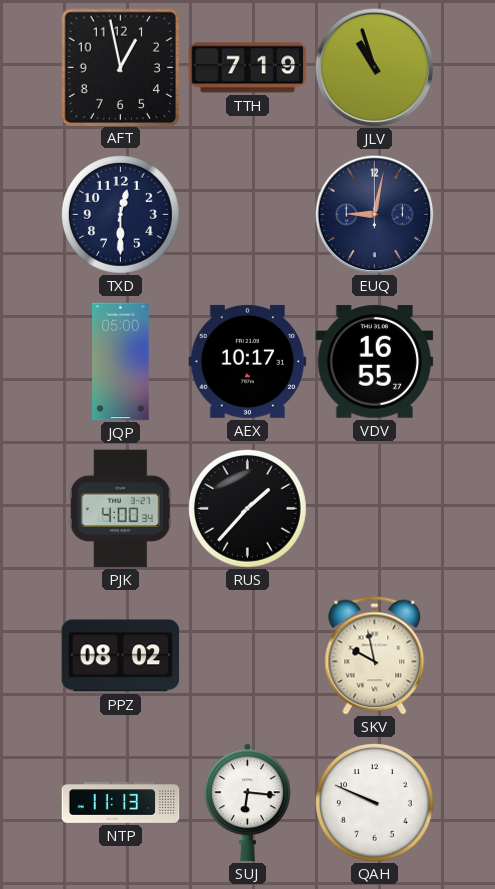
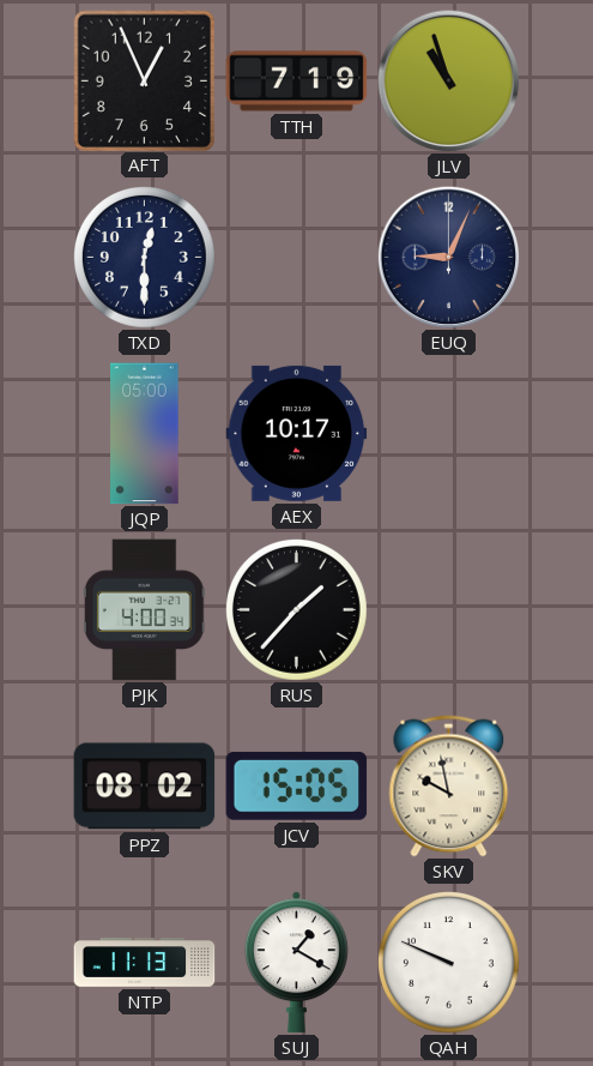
AFT: 12:58 -> 12:56
EUQ: 9:02 -> 9:04
VDV: 16:55 -> none
JCV: none -> 15:05
SUJ: 6:16 -> 1:20
